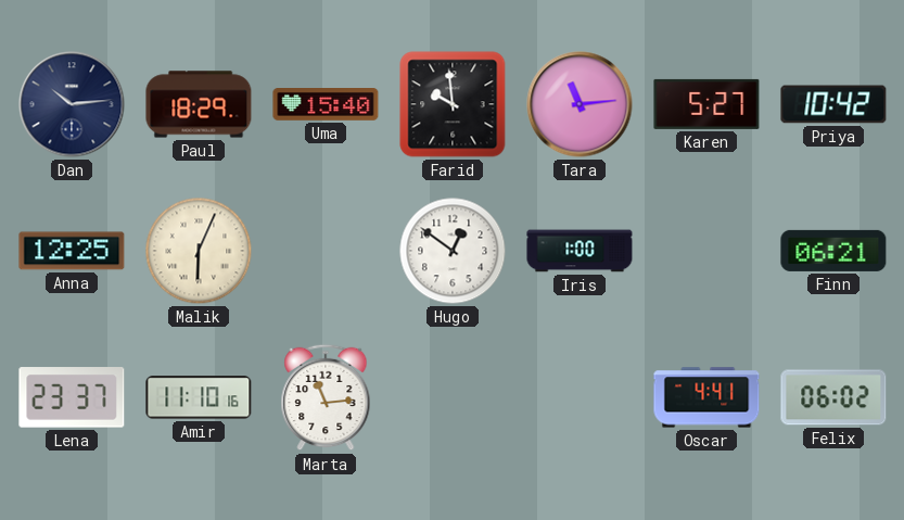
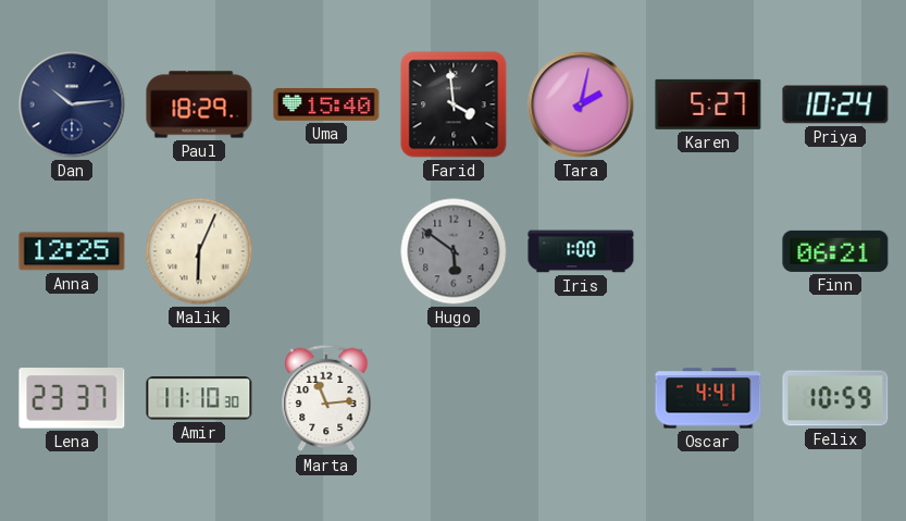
Farid: 9:59 -> 3:59
Tara: 11:14 -> 2:02
Priya: 10:42 -> 10:24
Hugo: 12:51 -> 5:51
Hugo dial: white -> grey
Amir: 11:10:16 -> 11:10:30
Felix: 06:02 -> 10:59
